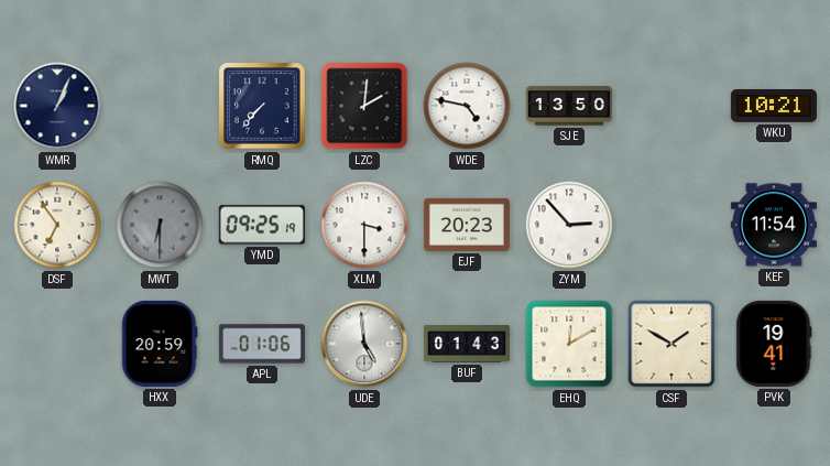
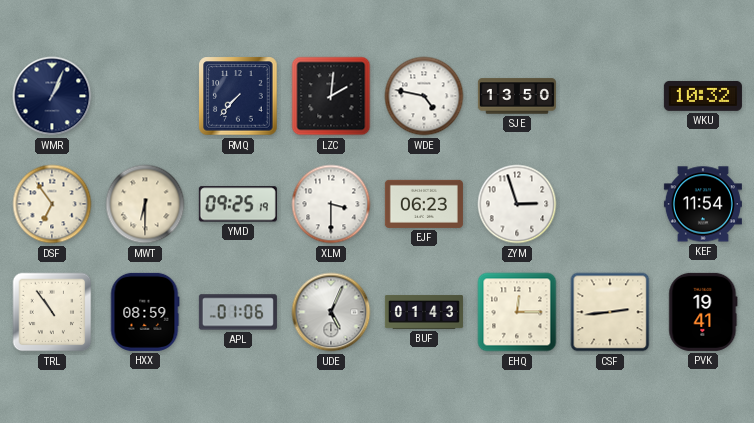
WKU: 10:21 -> 10:32
MWT dial: grey -> cream
EJF: 20:23 -> 06:23
ZYM: 2:53 -> 2:57
TRL: none -> 10:54
HXX: 20:59 -> 08:59
UDE: 4:59 -> 5:04
EHQ: 12:10 -> 12:15
CSF: 1:50 -> 2:44
